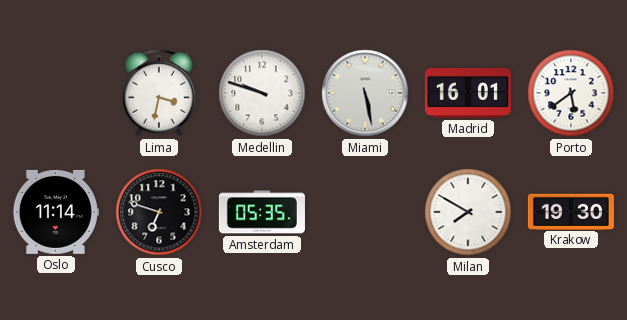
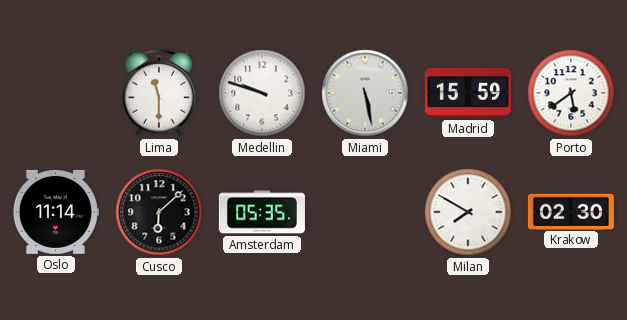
Lima: 3:32 -> 11:30
Madrid: 16:01 -> 15:59
Cusco: 6:48 -> 6:08
Krakow: 19:30 -> 02:30
